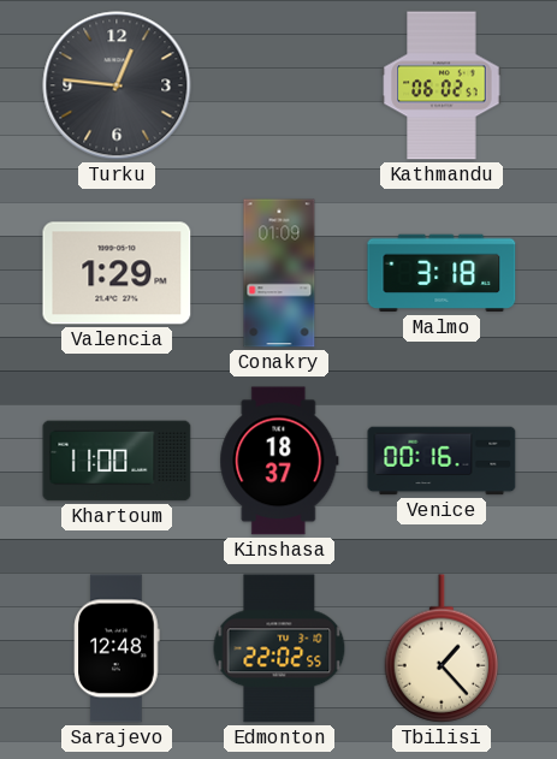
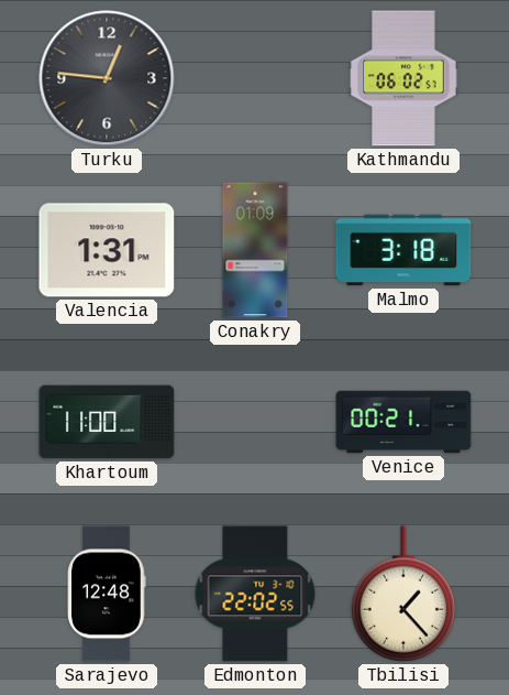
Valencia: 1:29 -> 1:31
Kinshasa: 18:37 -> none
Venice: 00:16 -> 00:21
